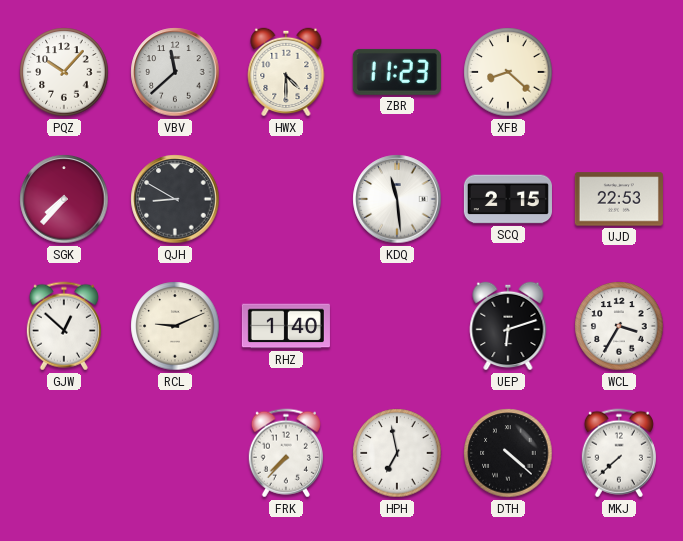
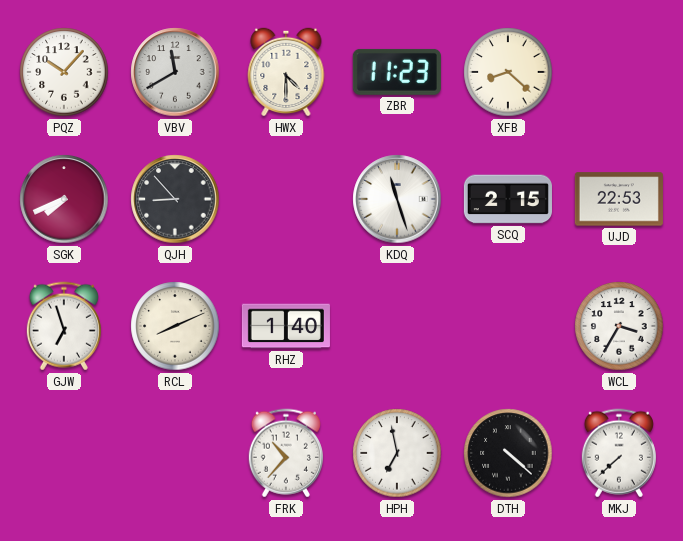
VBV: 11:38 -> 11:40
SGK: 7:37 -> 7:41
QJH: 8:50 -> 8:53
KDQ: 11:29 -> 11:27
GJW: 12:52 -> 6:57
RCL: 9:11 -> 8:11
UEP: 6:12 -> none
FRK: 7:37 -> 10:37
